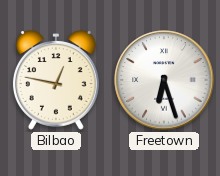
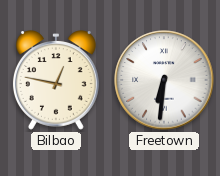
Freetown: 6:27 -> 6:31
